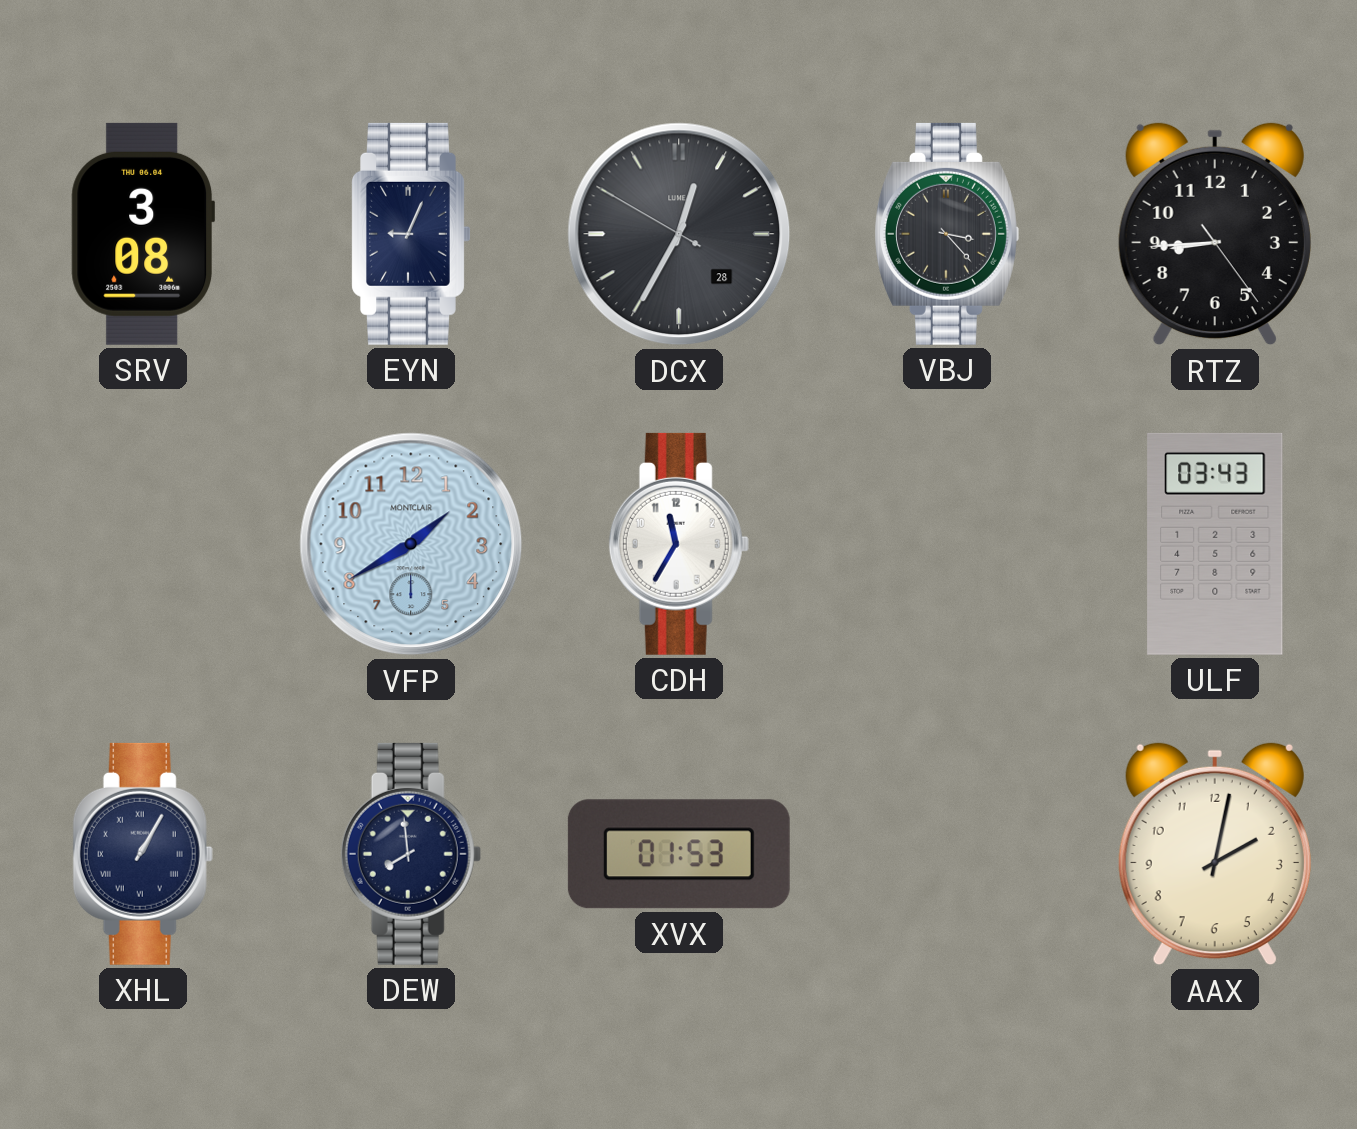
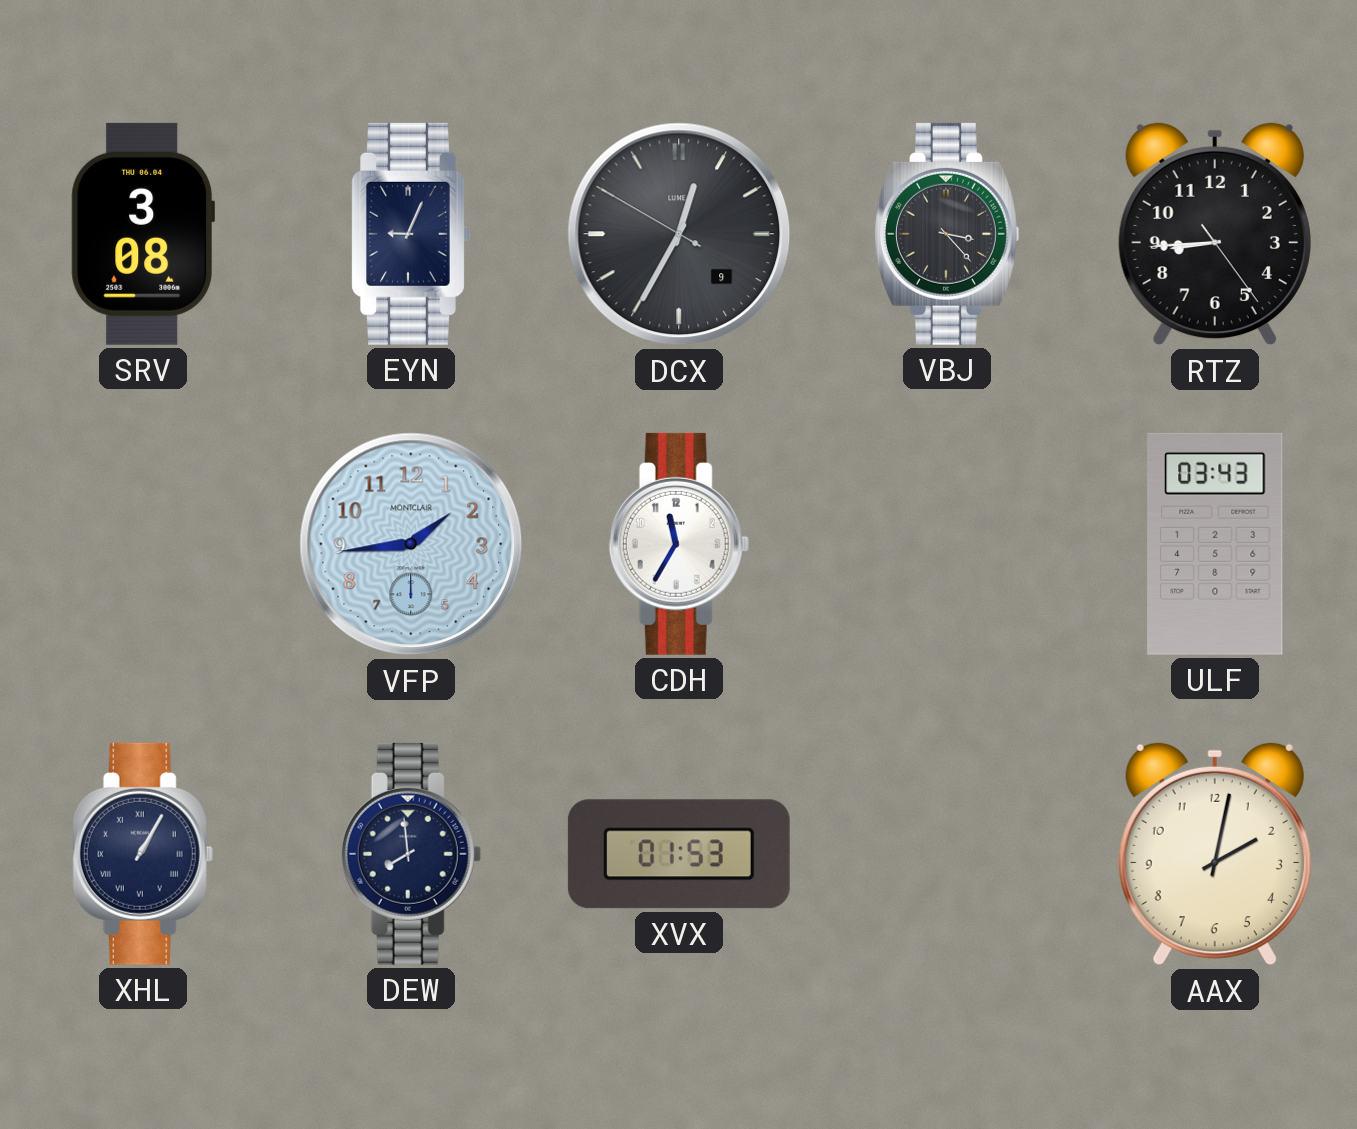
DCX date: 28 -> 9
VFP: 1:40 -> 1:44
